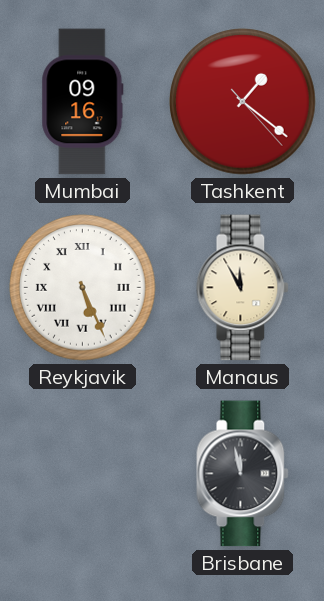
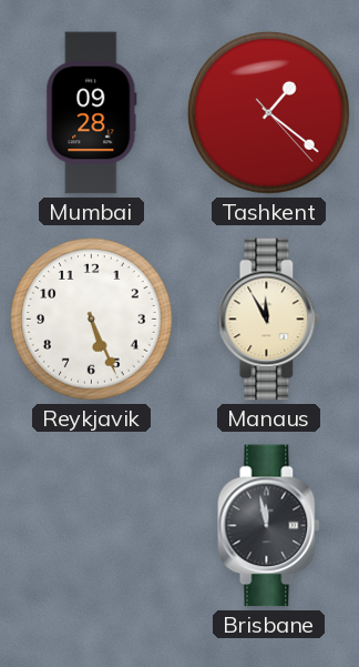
Mumbai: 09:16 -> 09:28
Reykjavik numerals: Roman -> Arabic
